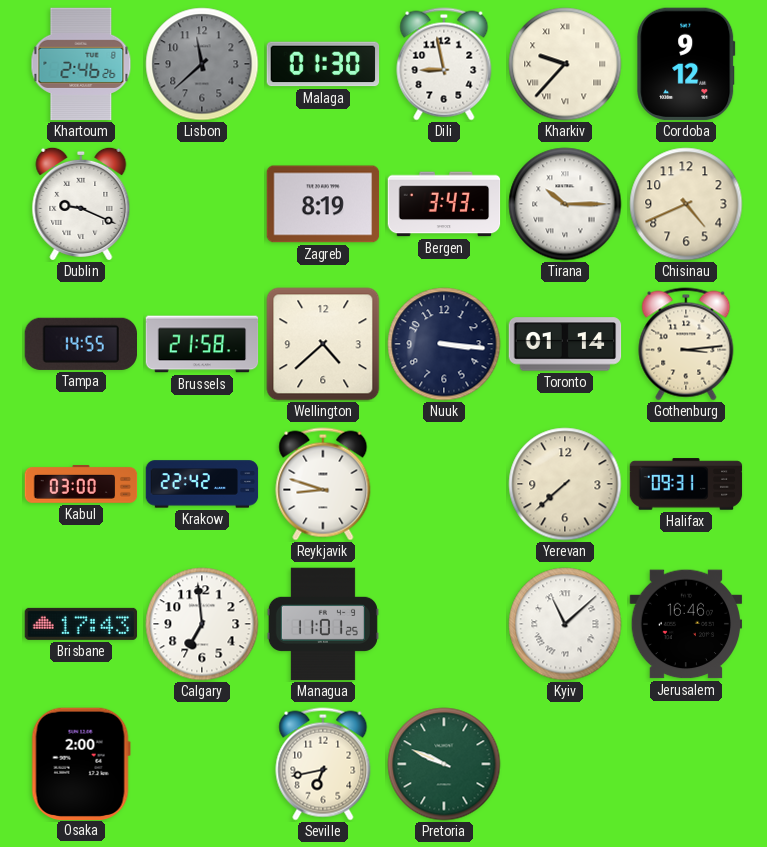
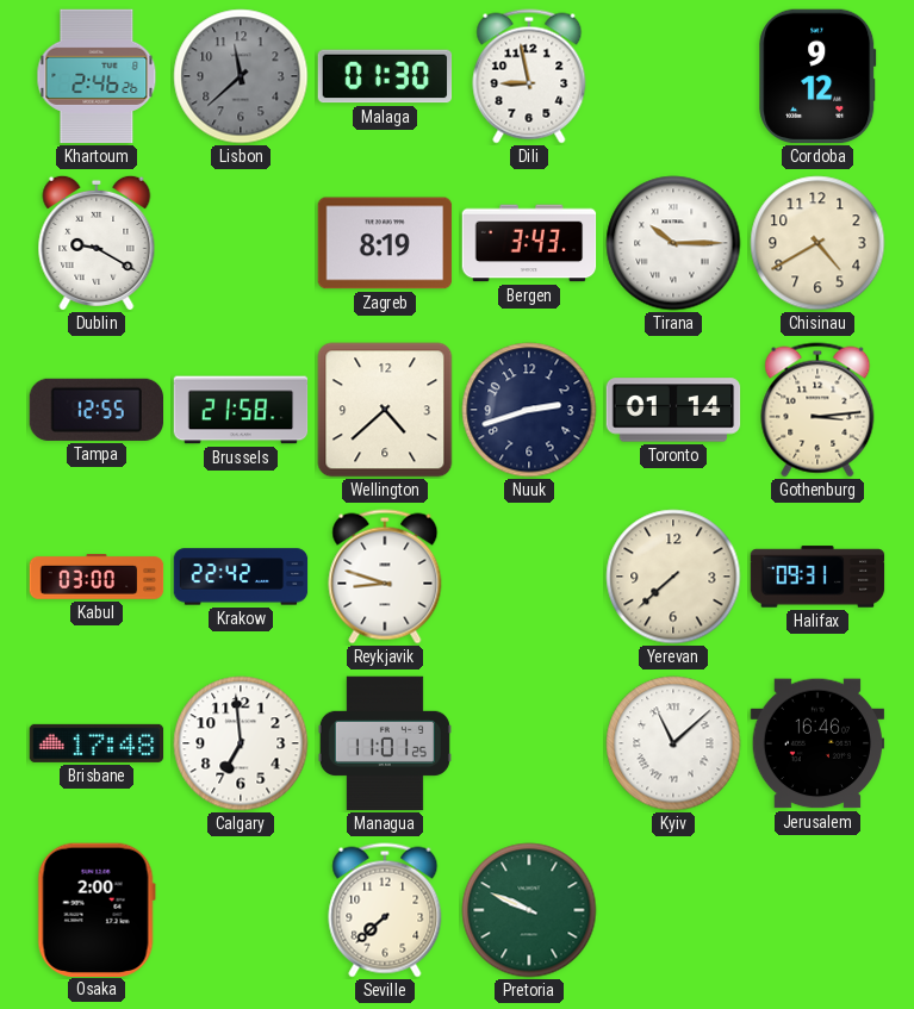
Kharkiv: 9:37 -> none
Dublin: 9:19 -> 9:20
Chisinau: 4:41 -> 4:40
Tampa: 14:55 -> 12:55
Nuuk: 3:16 -> 2:42
Brisbane: 17:43 -> 17:48
Seville: 6:43 -> 7:38
